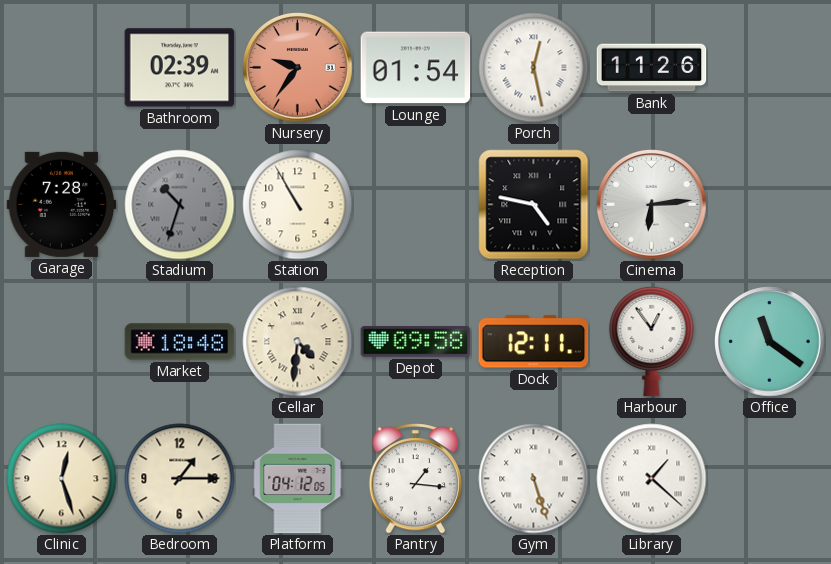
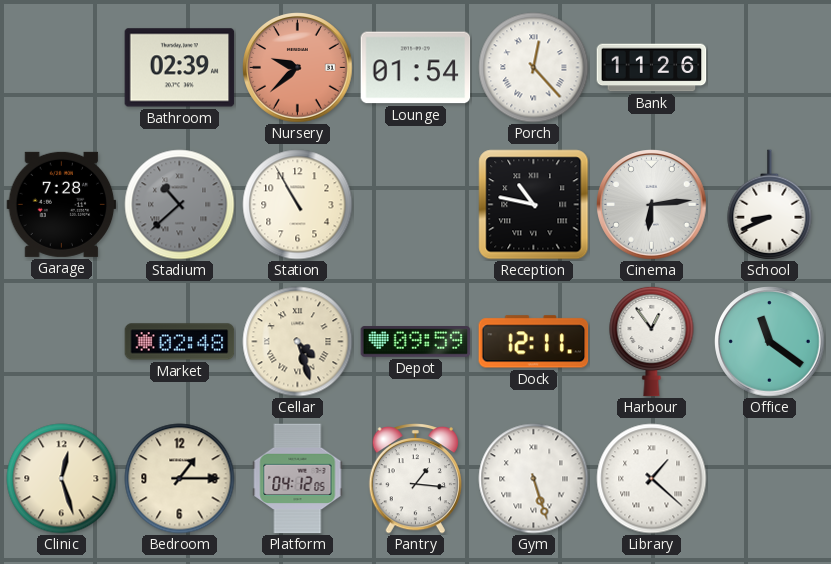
Nursery: 9:36 -> 9:38
Porch: 12:28 -> 12:23
Stadium: 10:33 -> 10:38
Reception: 4:47 -> 10:47
School: none -> 8:41
Market: 18:48 -> 02:48
Cellar: 4:31 -> 4:27
Depot: 09:58 -> 09:59
